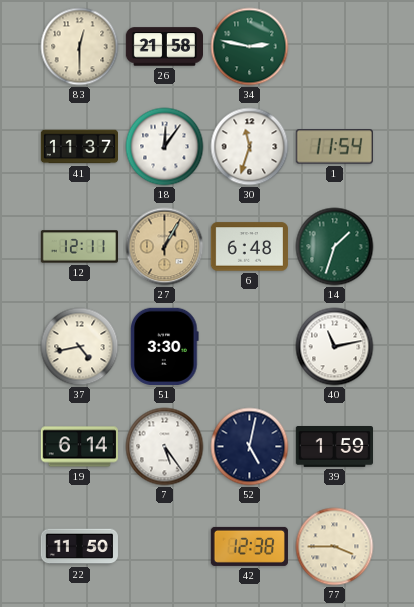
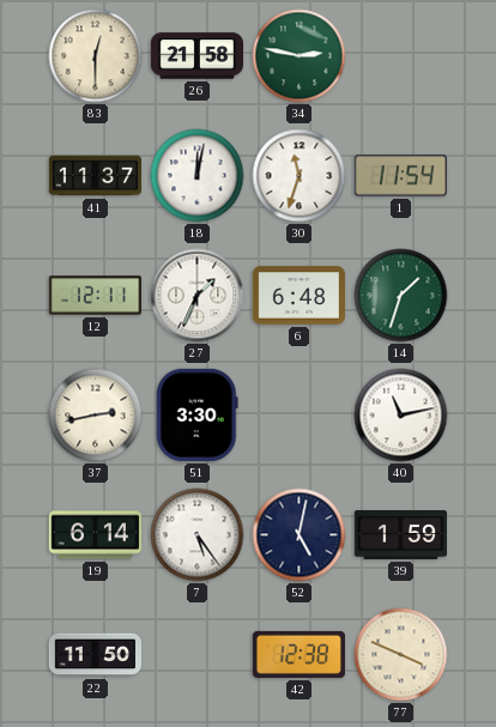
18: 12:06 -> 12:02
27: 1:05 -> 1:34
27 dial: champagne -> white
37: 4:43 -> 2:43
77: 3:45 -> 3:49
